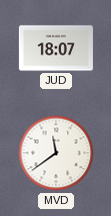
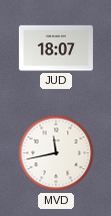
MVD: 11:39 -> 11:43
